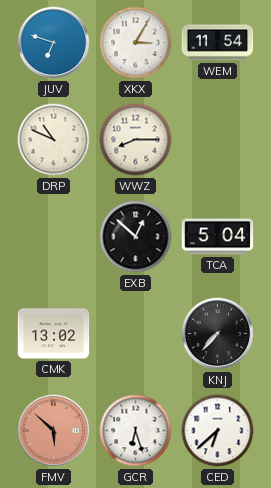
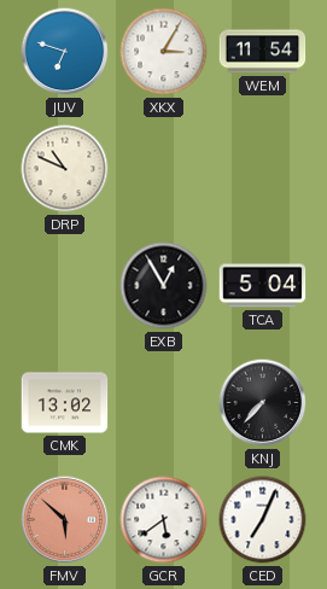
WWZ: 8:15 -> none
EXB: 12:52 -> 12:55
GCR: 6:27 -> 5:39
CED: 6:38 -> 7:04
